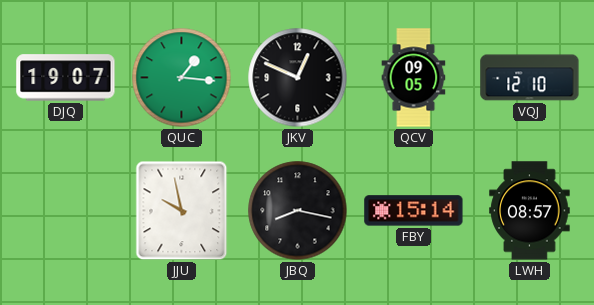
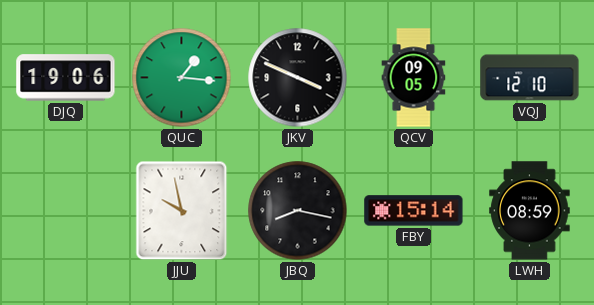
DJQ: 19:07 -> 19:06
JKV: 12:49 -> 3:49
LWH: 08:57 -> 08:59
